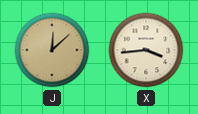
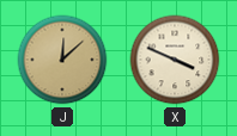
X: 3:44 -> 3:49
